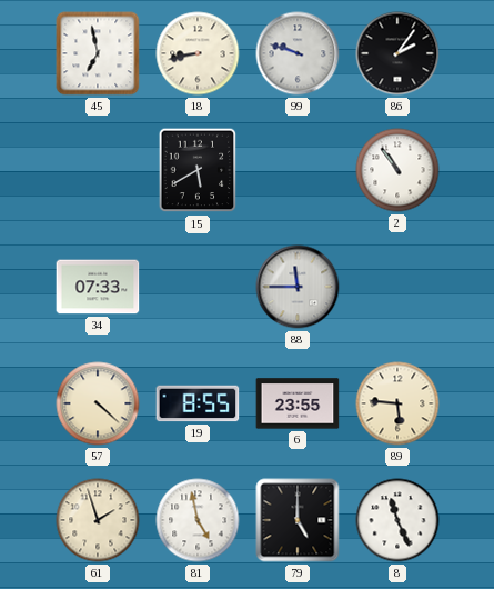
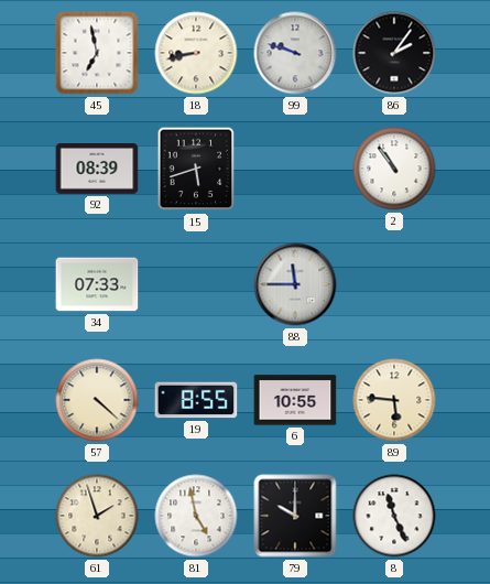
92: none -> 08:39
15: 5:40 -> 5:42
6: 23:55 -> 10:55
79: 5:00 -> 10:00
